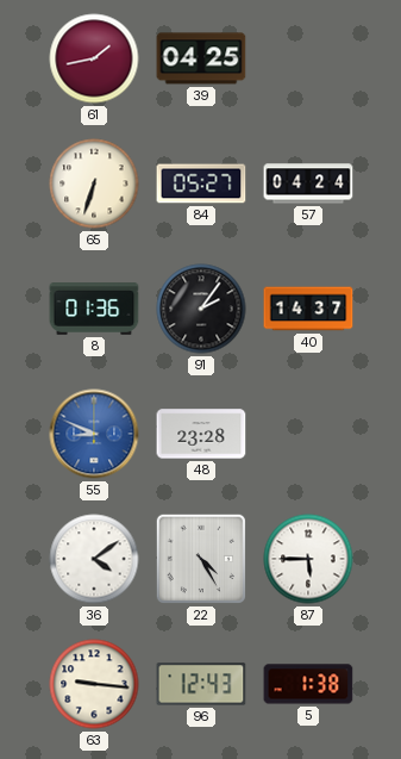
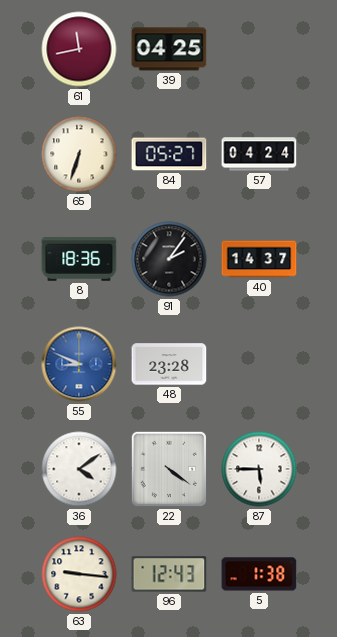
61: 1:43 -> 11:43
8: 01:36 -> 18:36
22: 4:25 -> 4:21
